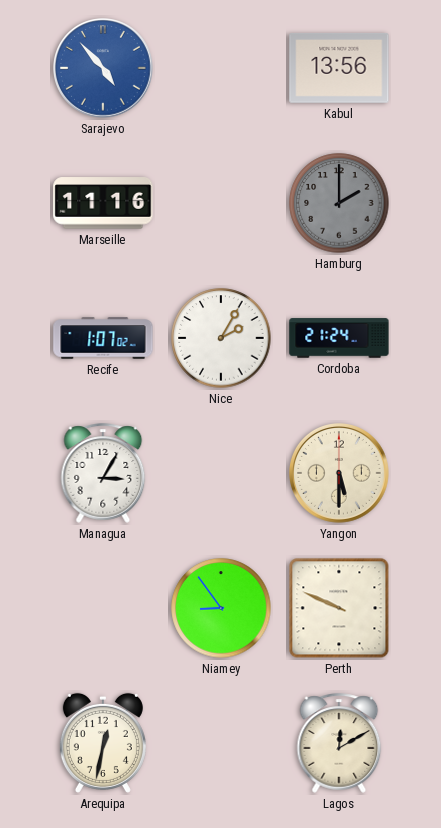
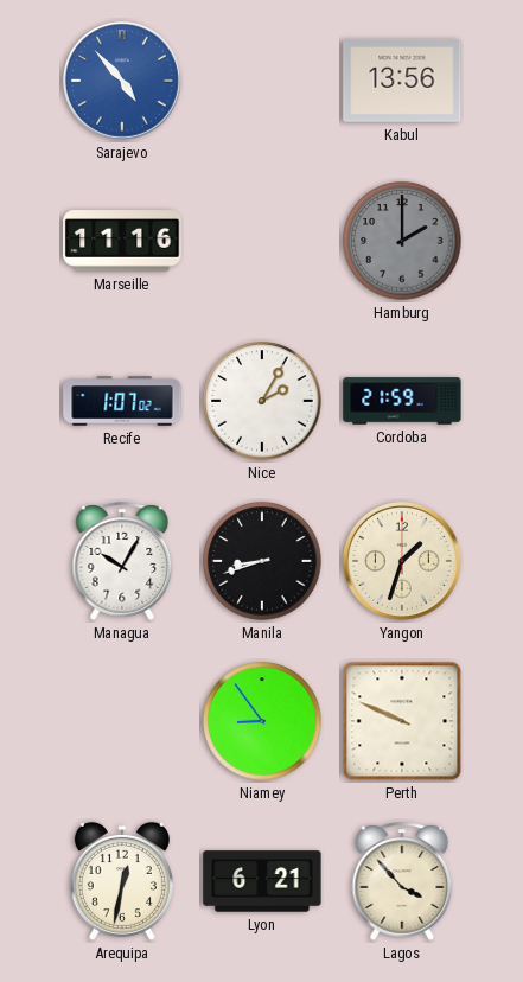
Cordoba: 21:24 -> 21:59
Managua: 3:05 -> 10:05
Manila: none -> 8:42
Yangon: 5:30 -> 1:33
Lyon: none -> 6:21
Lagos: 12:10 -> 3:53
